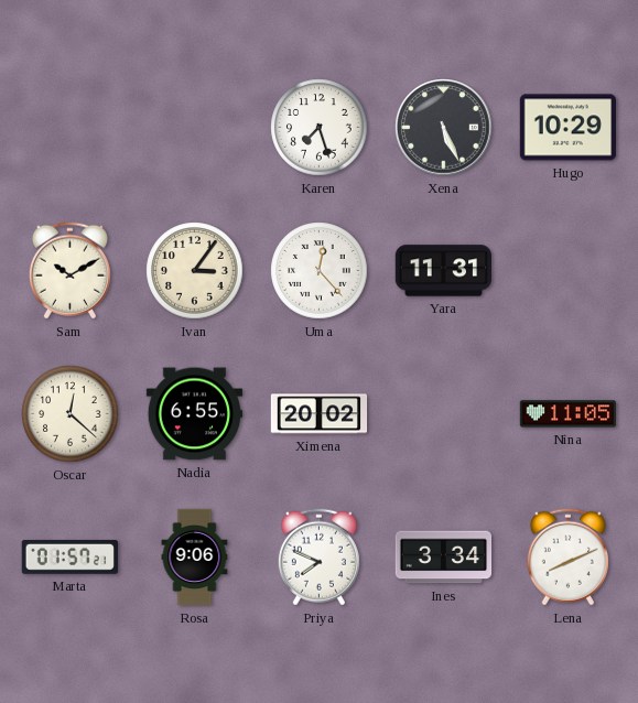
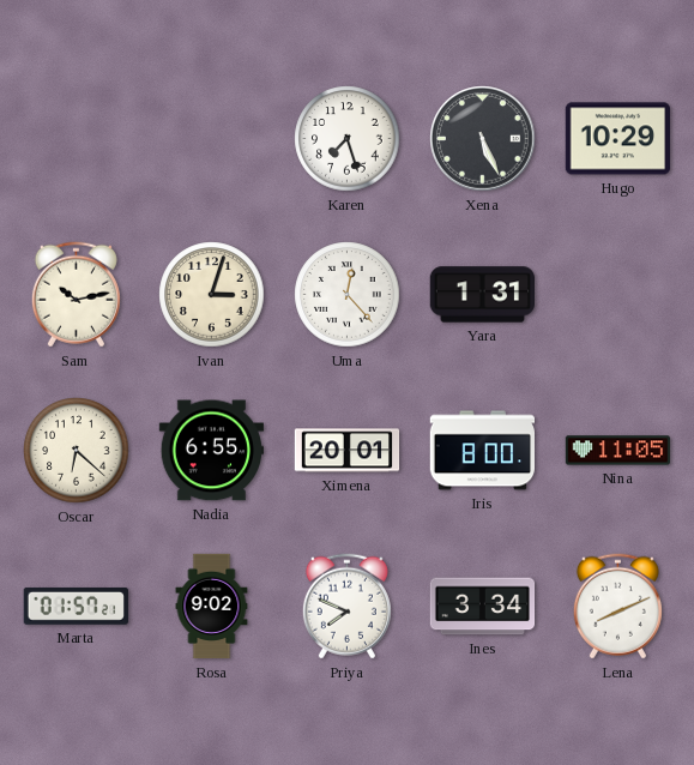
Sam: 10:10 -> 10:13
Ivan: 3:06 -> 3:03
Yara: 11:31 -> 1:31
Oscar: 12:22 -> 6:22
Ximena: 20:02 -> 20:01
Iris: none -> 8:00
Rosa: 9:06 -> 9:02
